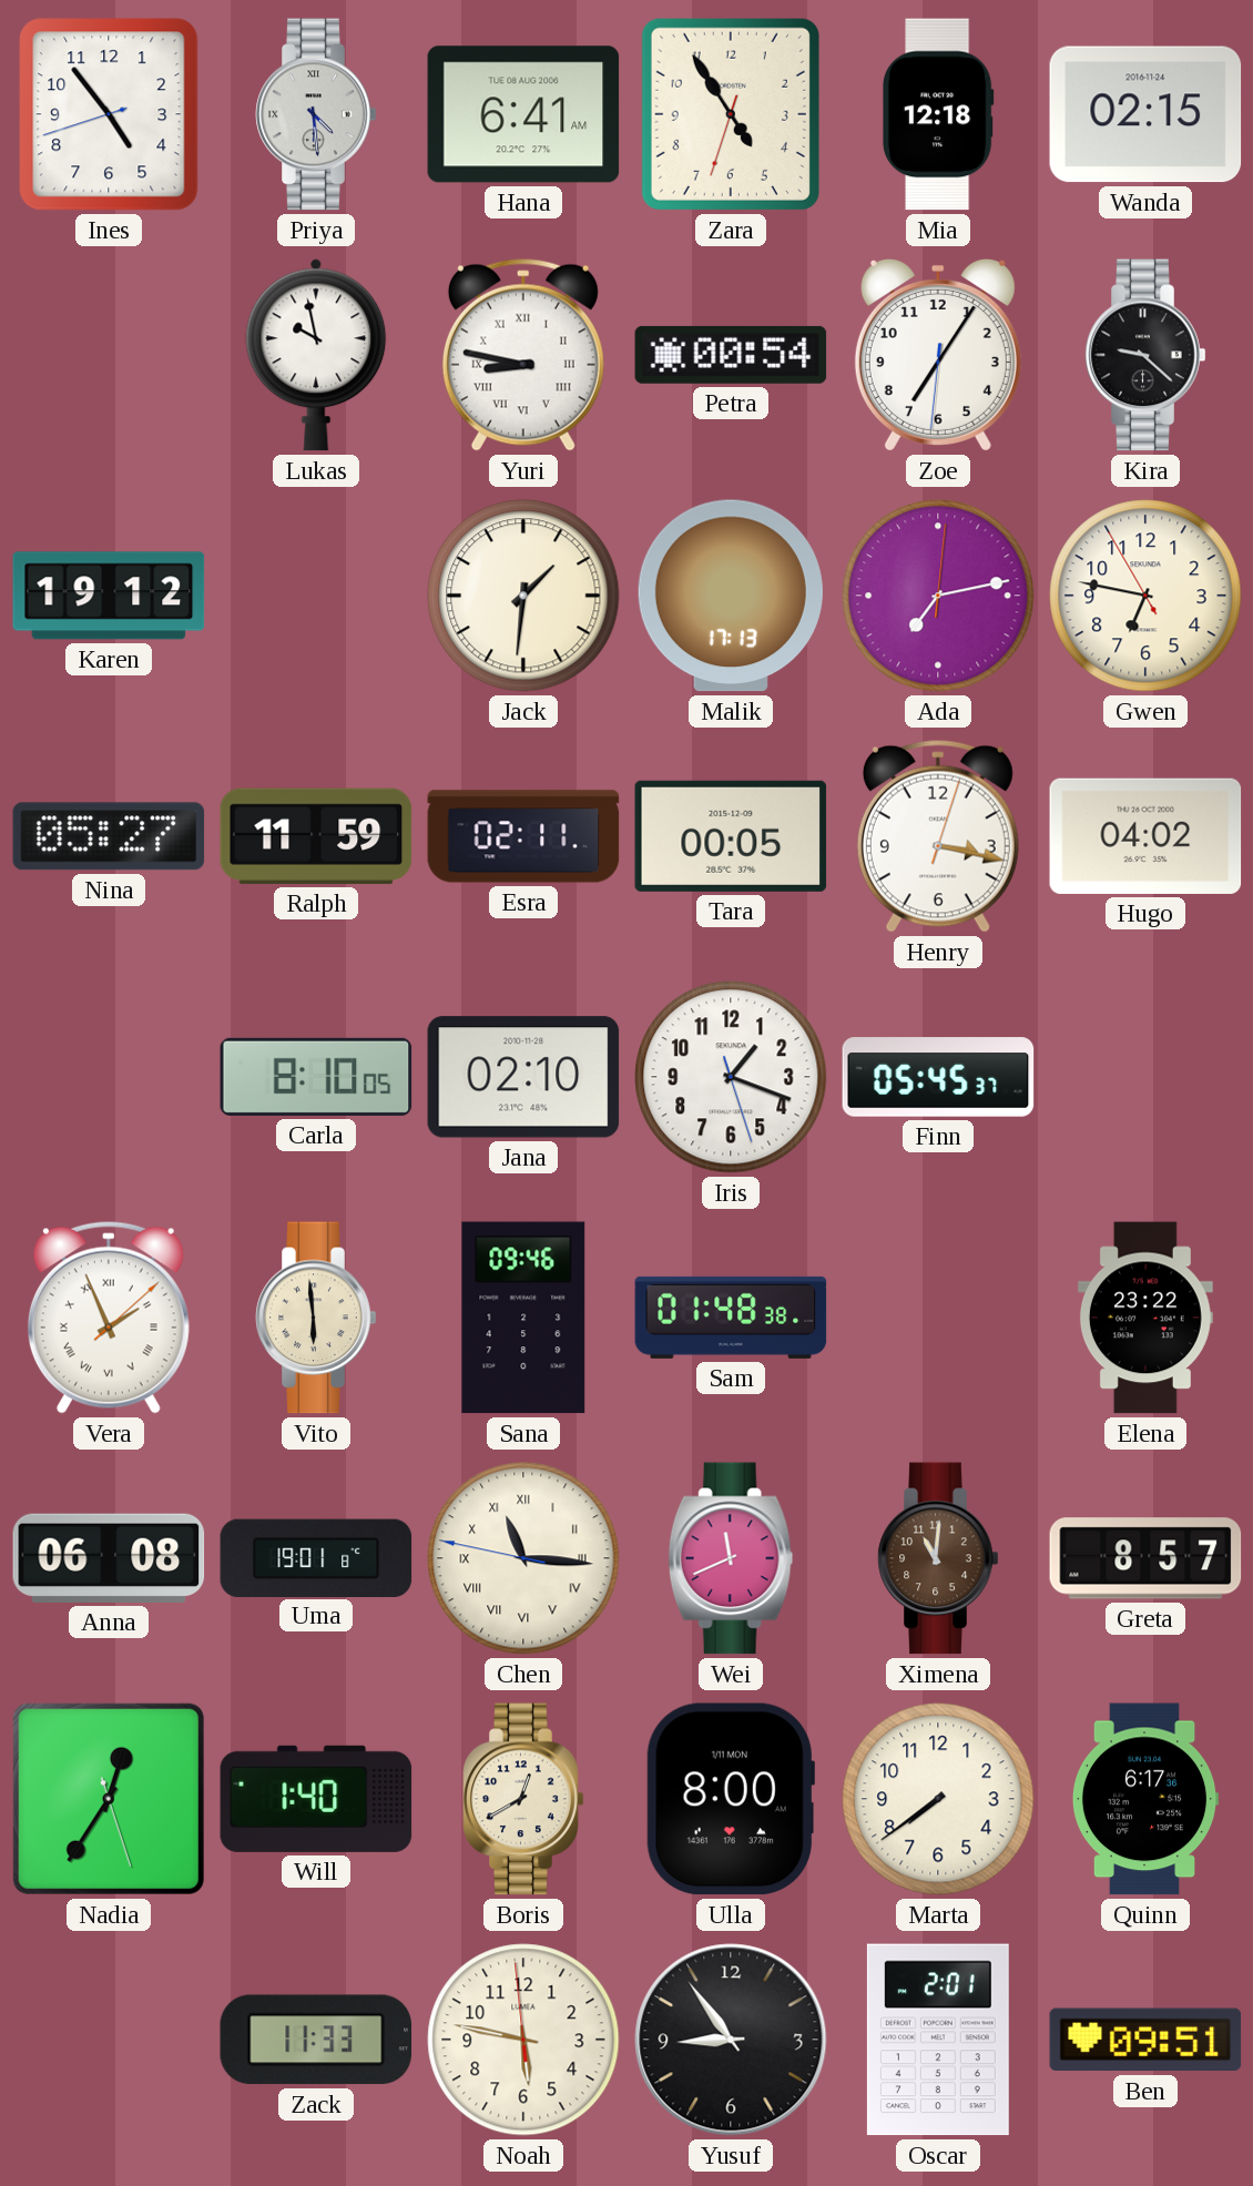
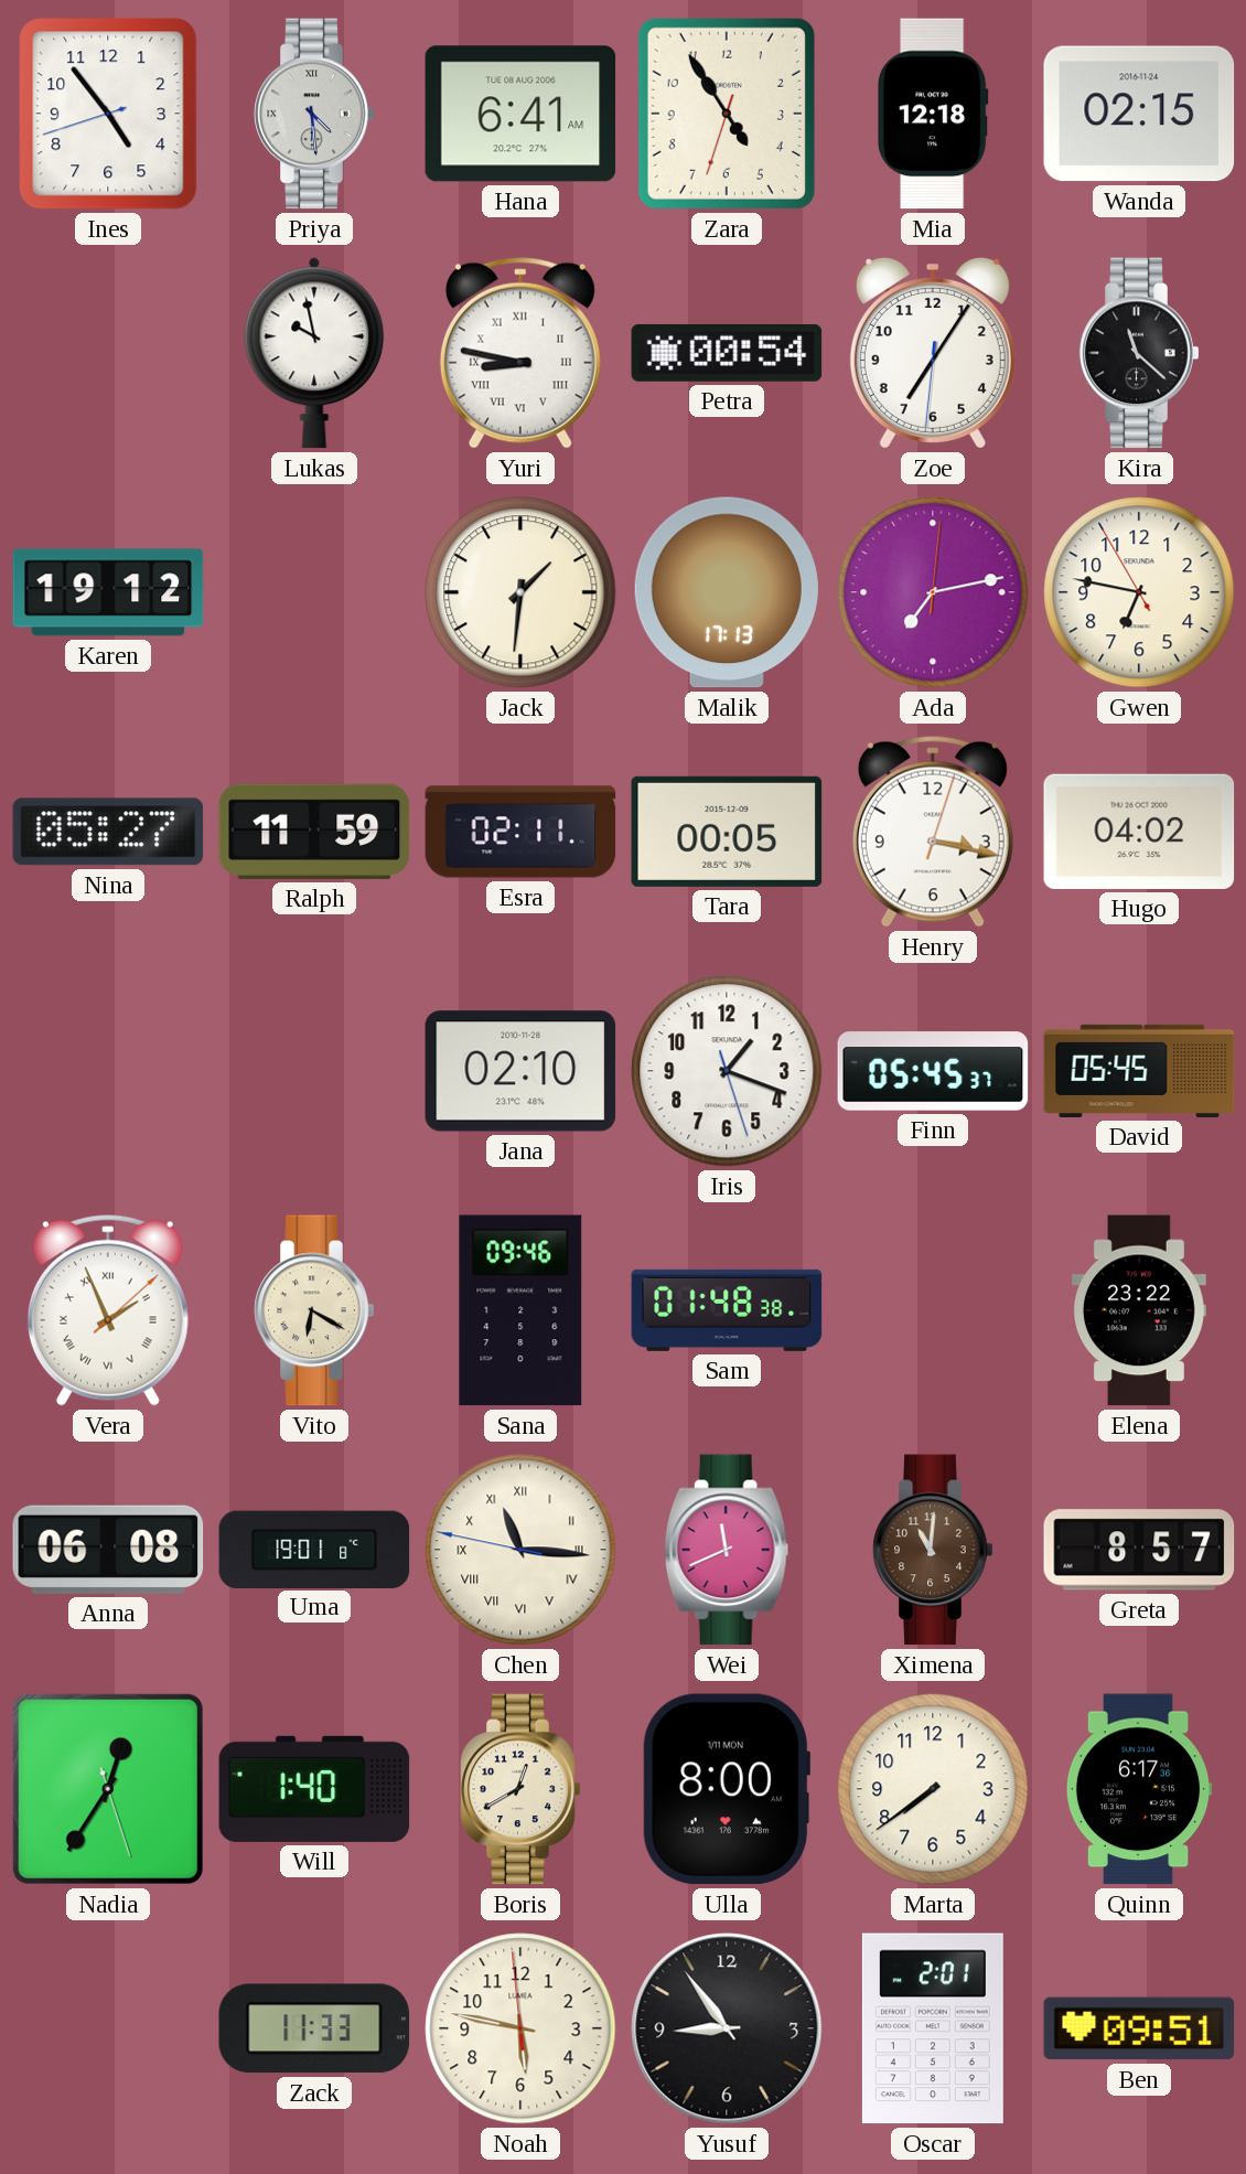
Kira: 9:22 -> 11:22
Carla: 8:10 -> none
David: none -> 05:45
Vito: 5:59 -> 6:20
